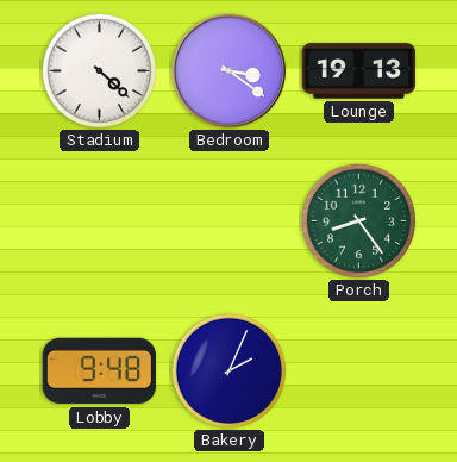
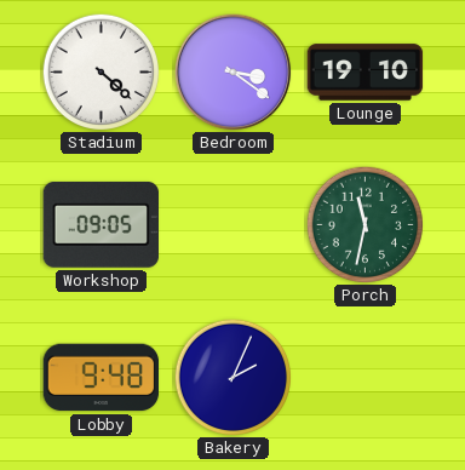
Lounge: 19:13 -> 19:10
Workshop: none -> 09:05
Porch: 8:24 -> 11:32
